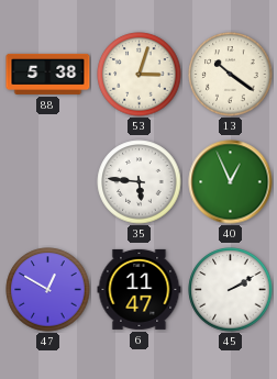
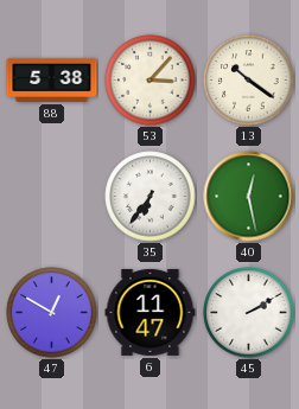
53: 3:03 -> 3:07
35: 5:46 -> 6:36
40: 12:56 -> 12:28
